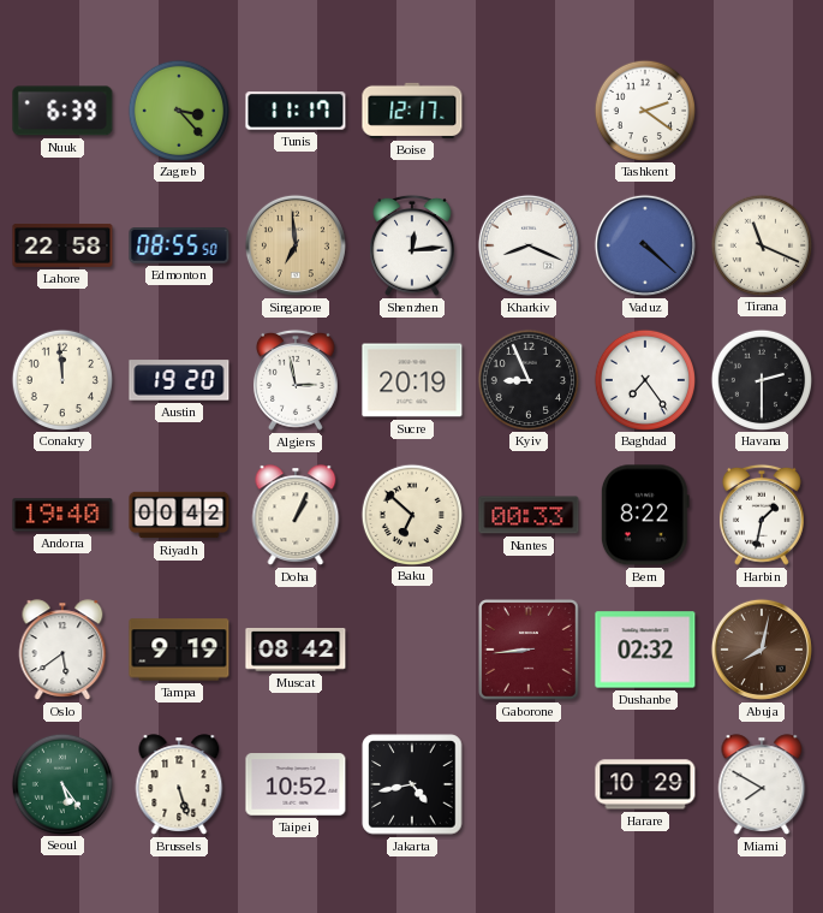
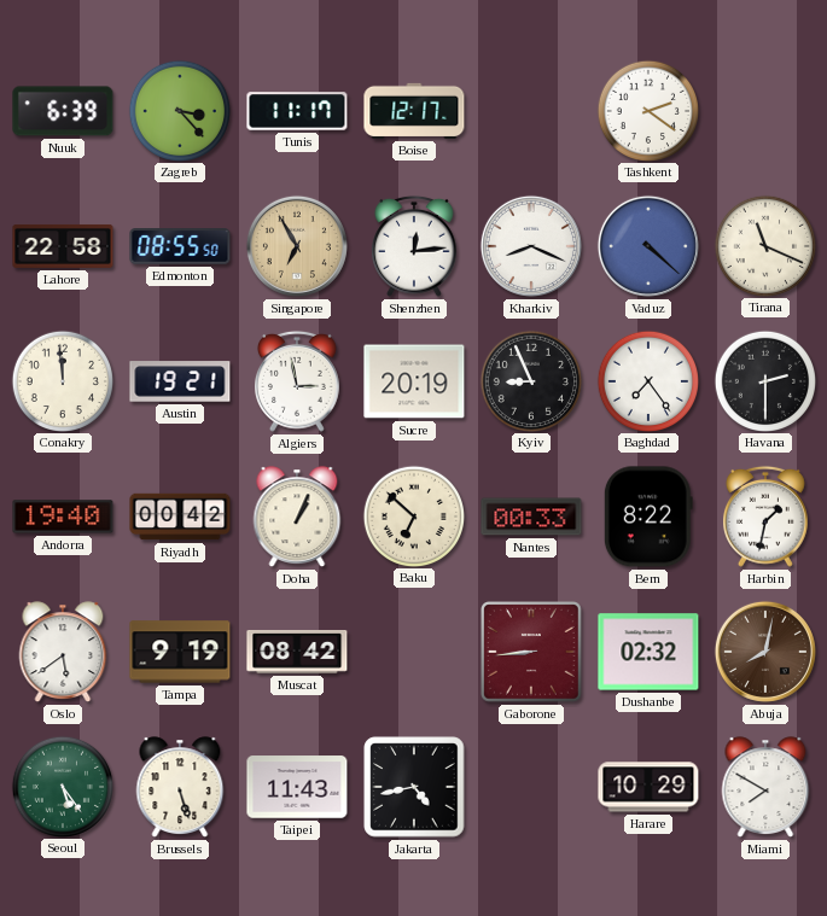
Singapore: 6:59 -> 6:55
Austin: 19:20 -> 19:21
Taipei: 10:52 -> 11:43
